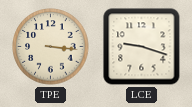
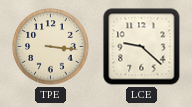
LCE: 9:18 -> 9:22
